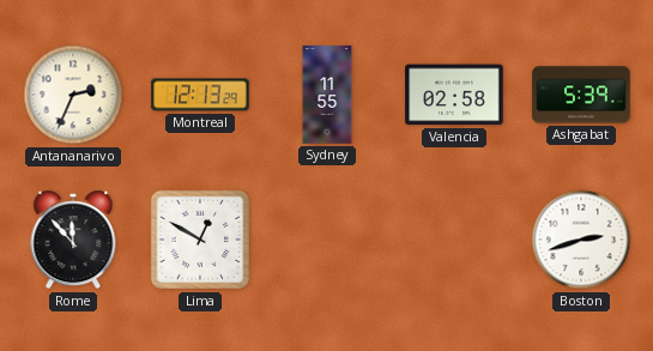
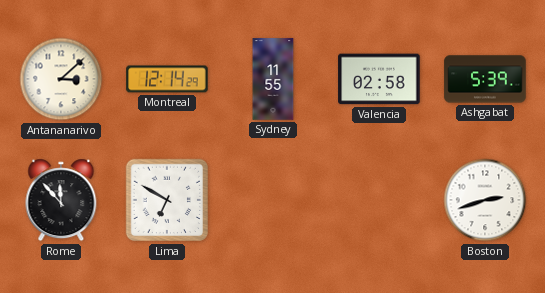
Antananarivo: 2:34 -> 3:08
Montreal: 12:13 -> 12:14
Lima: 12:50 -> 6:50
